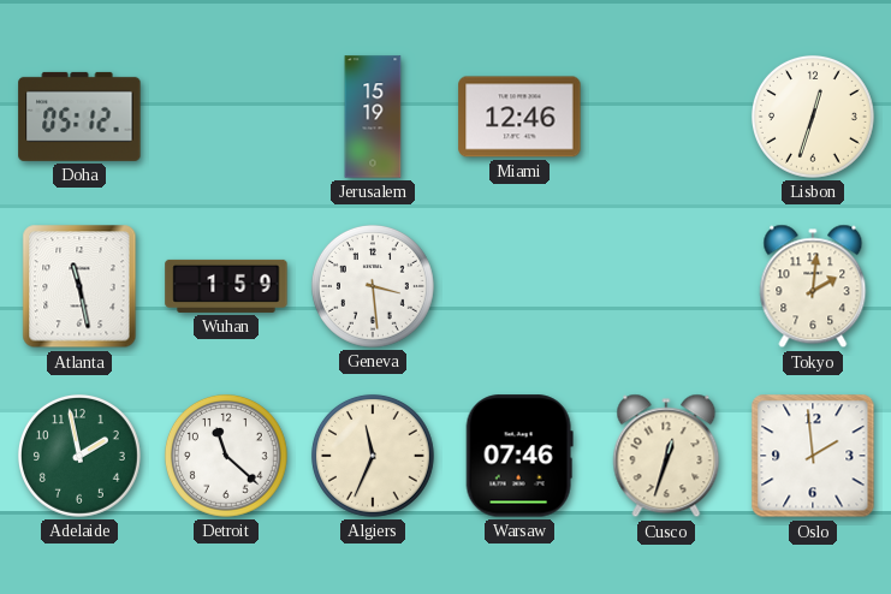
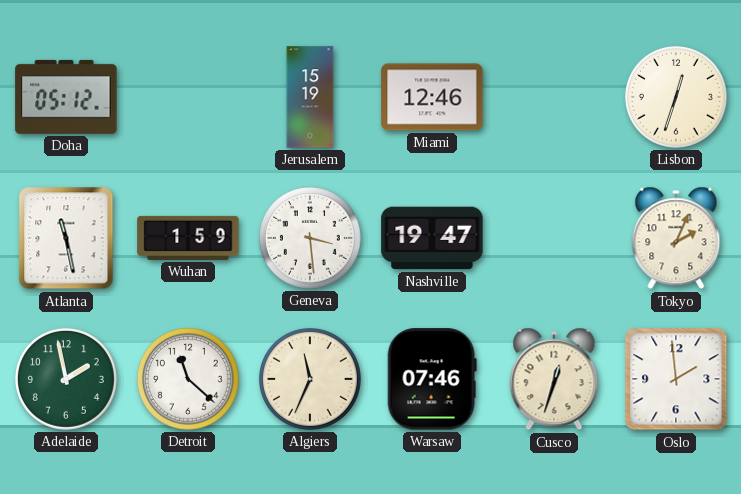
Nashville: none -> 19:47
Tokyo: 2:01 -> 2:04
